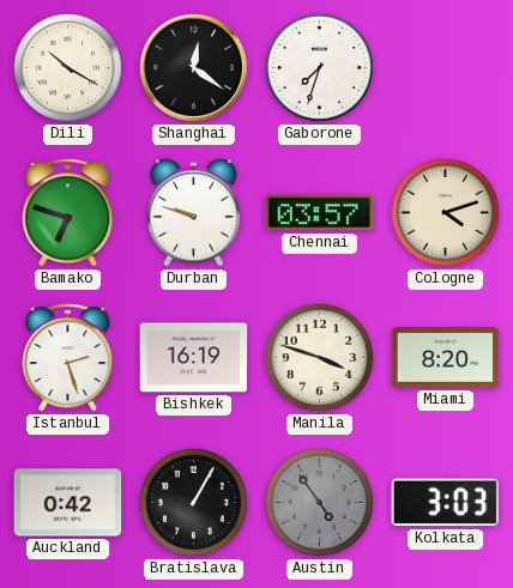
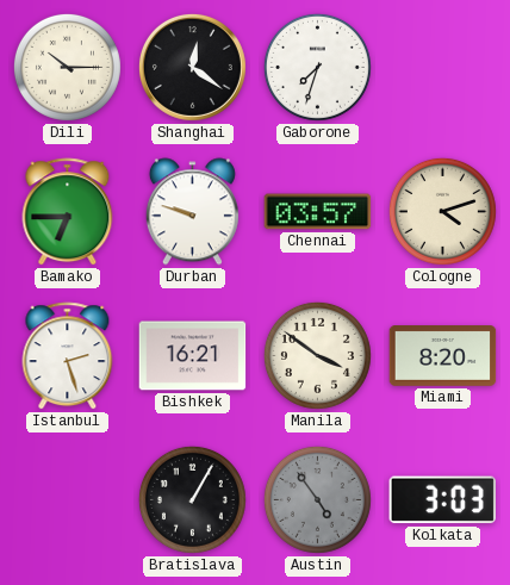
Dili: 10:20 -> 10:15
Bamako: 6:48 -> 6:45
Bishkek: 16:19 -> 16:21
Manila: 3:48 -> 3:51
Auckland: 0:42 -> none
